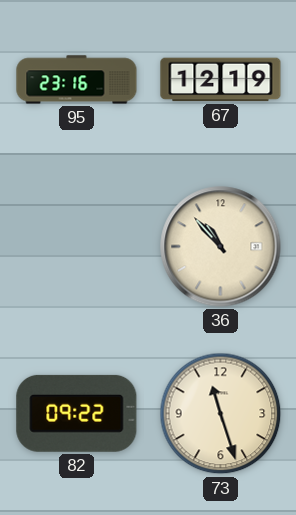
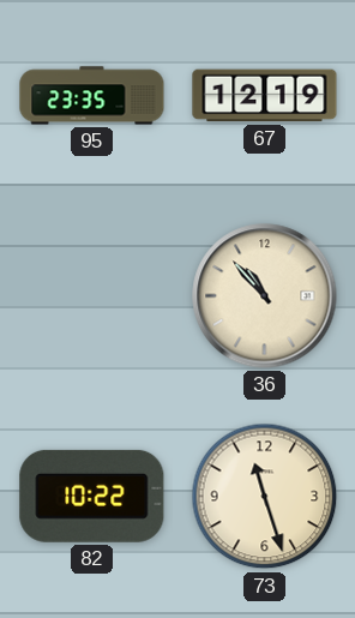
95: 23:16 -> 23:35
82: 09:22 -> 10:22
